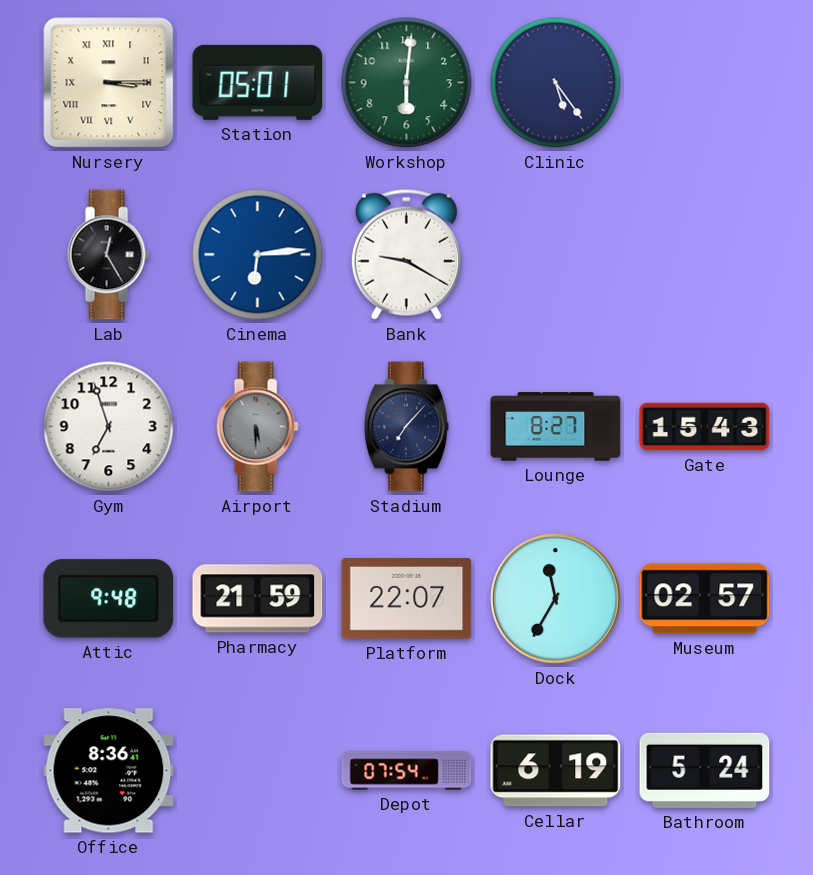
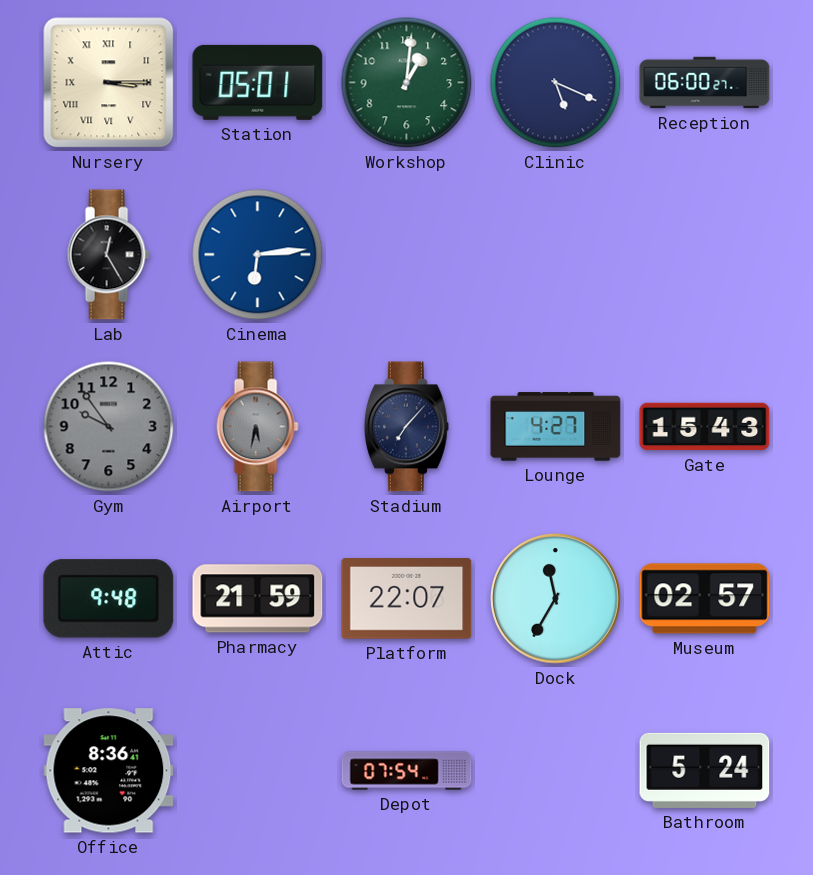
Workshop: 6:01 -> 1:01
Clinic: 5:24 -> 5:19
Reception: none -> 06:00
Bank: 9:20 -> none
Gym: 6:57 -> 9:54
Gym dial: white -> grey
Airport: 5:30 -> 5:32
Lounge: 8:27 -> 4:27
Cellar: 6:19 -> none
